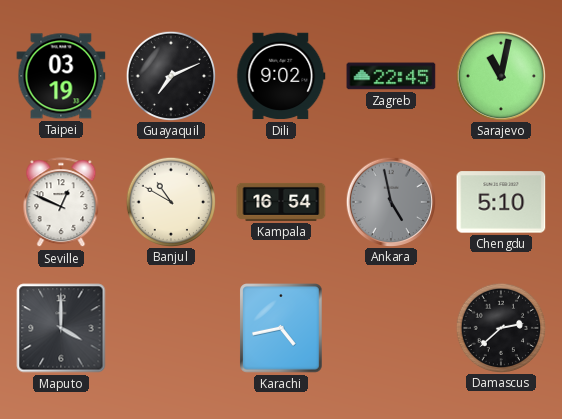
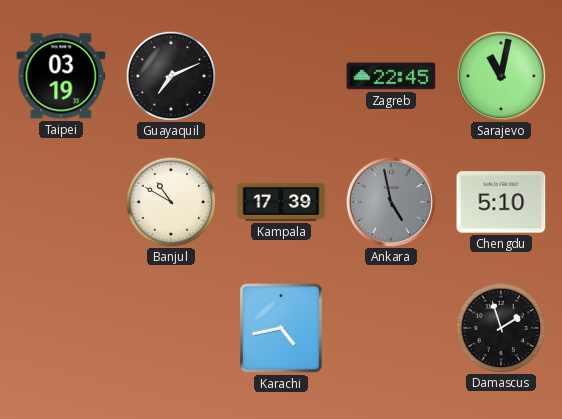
Dili: 9:02 -> none
Seville: 12:49 -> none
Kampala: 16:54 -> 17:39
Maputo: 4:00 -> none
Damascus: 2:38 -> 1:57
